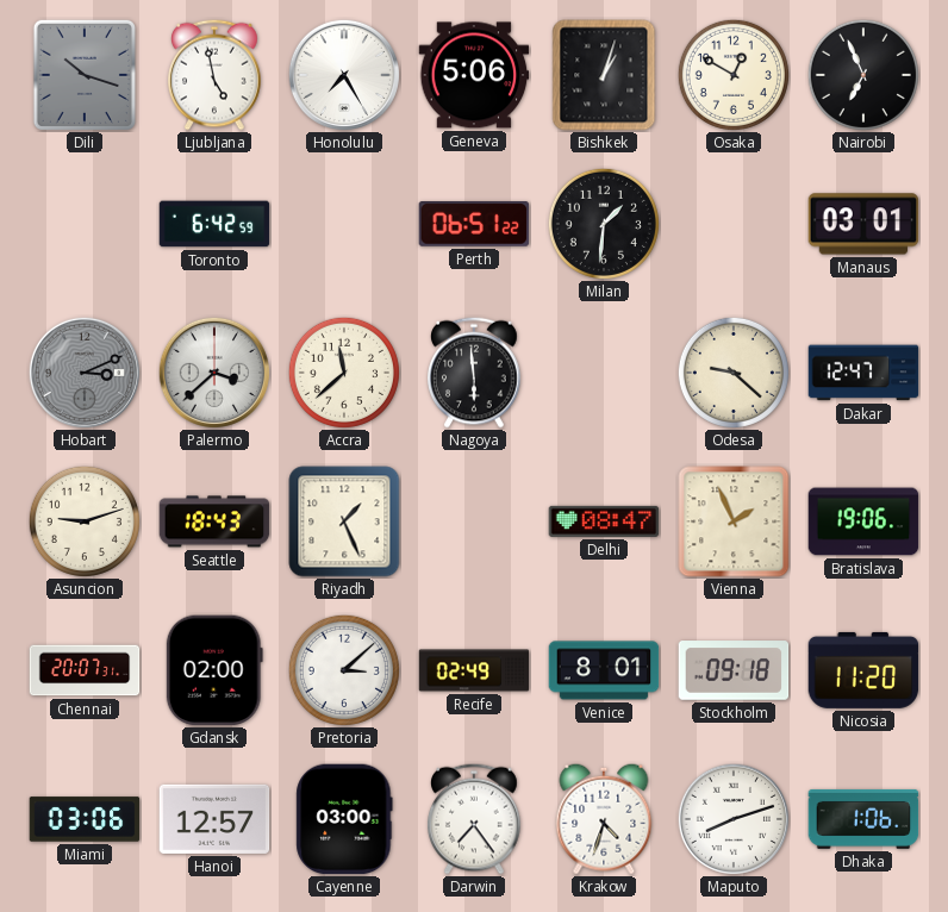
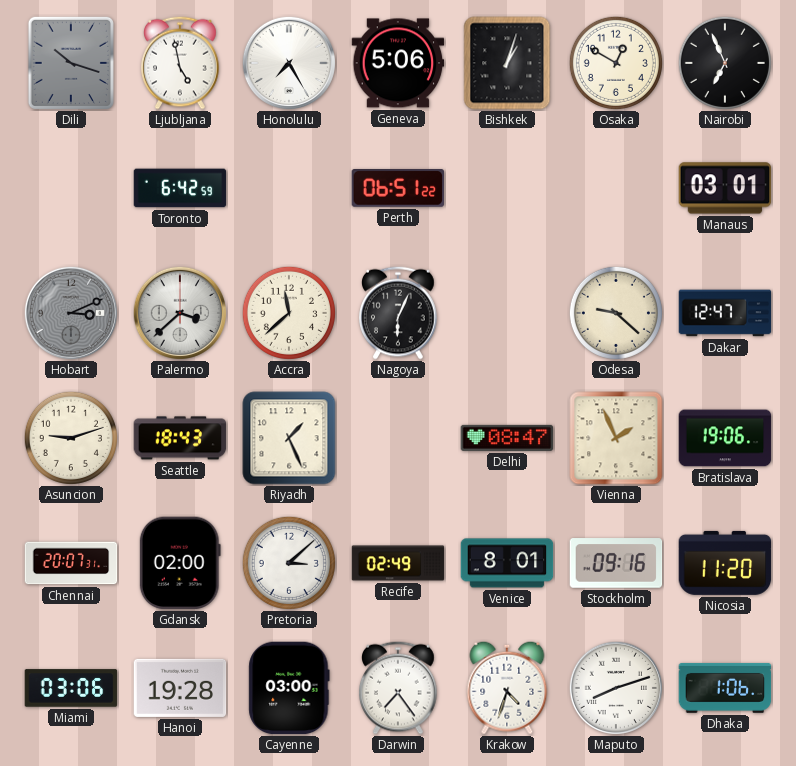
Milan: 1:31 -> none
Nagoya: 5:59 -> 6:04
Stockholm: 09:18 -> 09:16
Hanoi: 12:57 -> 19:28
